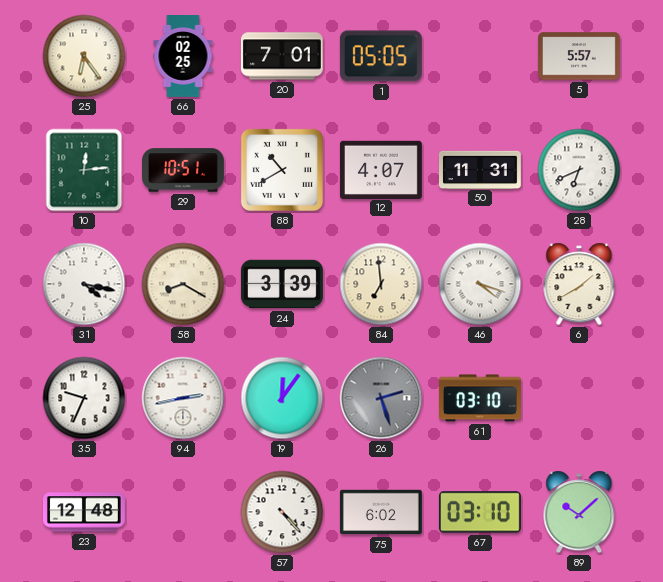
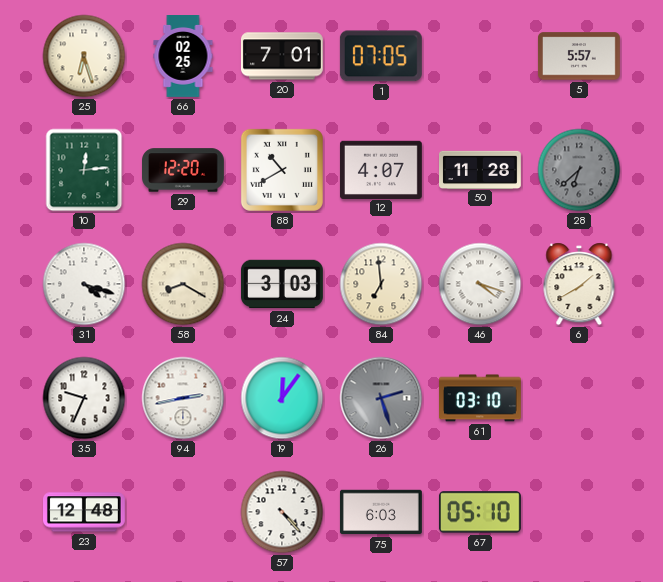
25: 6:24 -> 6:27
1: 05:05 -> 07:05
29: 10:51 -> 12:20
50: 11:31 -> 11:28
28: 6:41 -> 6:38
28 dial: white -> grey
31: 4:17 -> 4:18
24: 3:39 -> 3:03
75: 6:02 -> 6:03
67: 03:10 -> 05:10
89: 10:08 -> none
